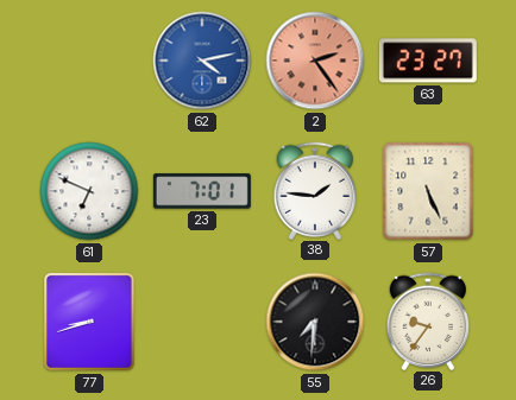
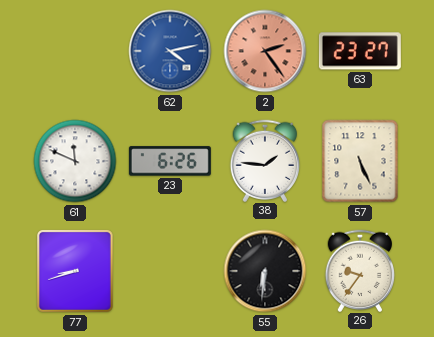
61: 6:49 -> 11:49
23: 7:01 -> 6:26
55: 7:31 -> 6:31
